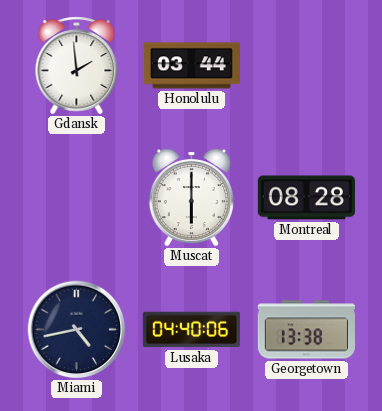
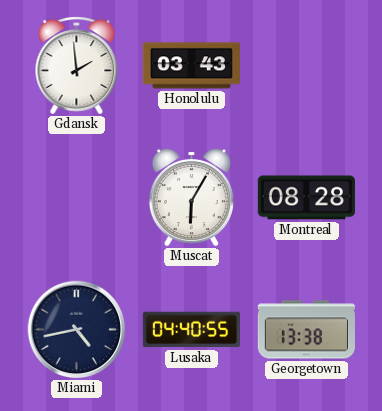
Honolulu: 03:44 -> 03:43
Muscat: 6:00 -> 6:05
Lusaka: 04:40:06 -> 04:40:55
